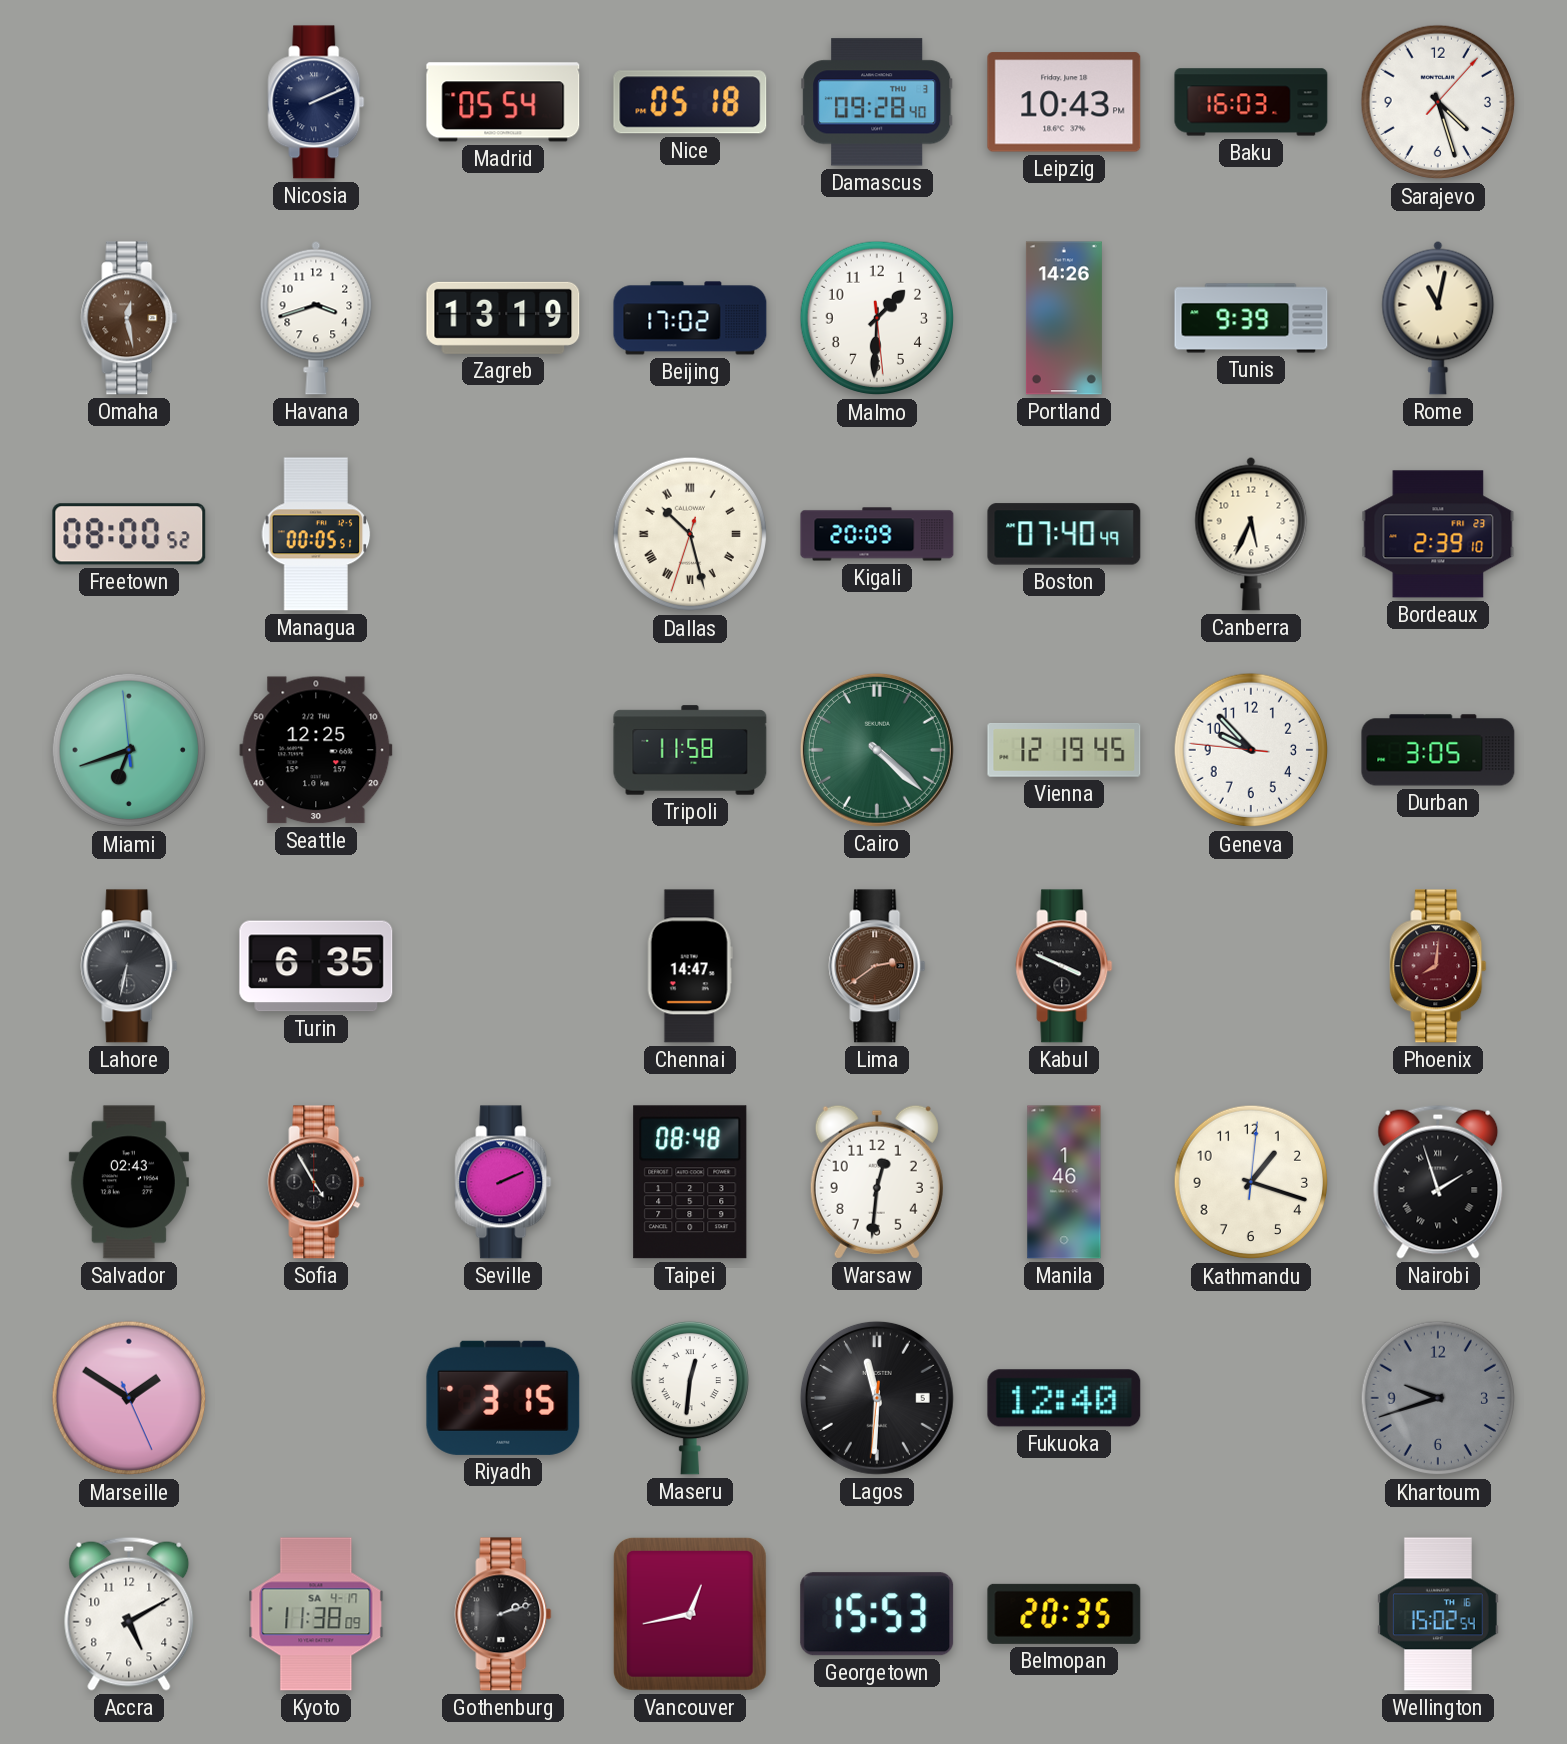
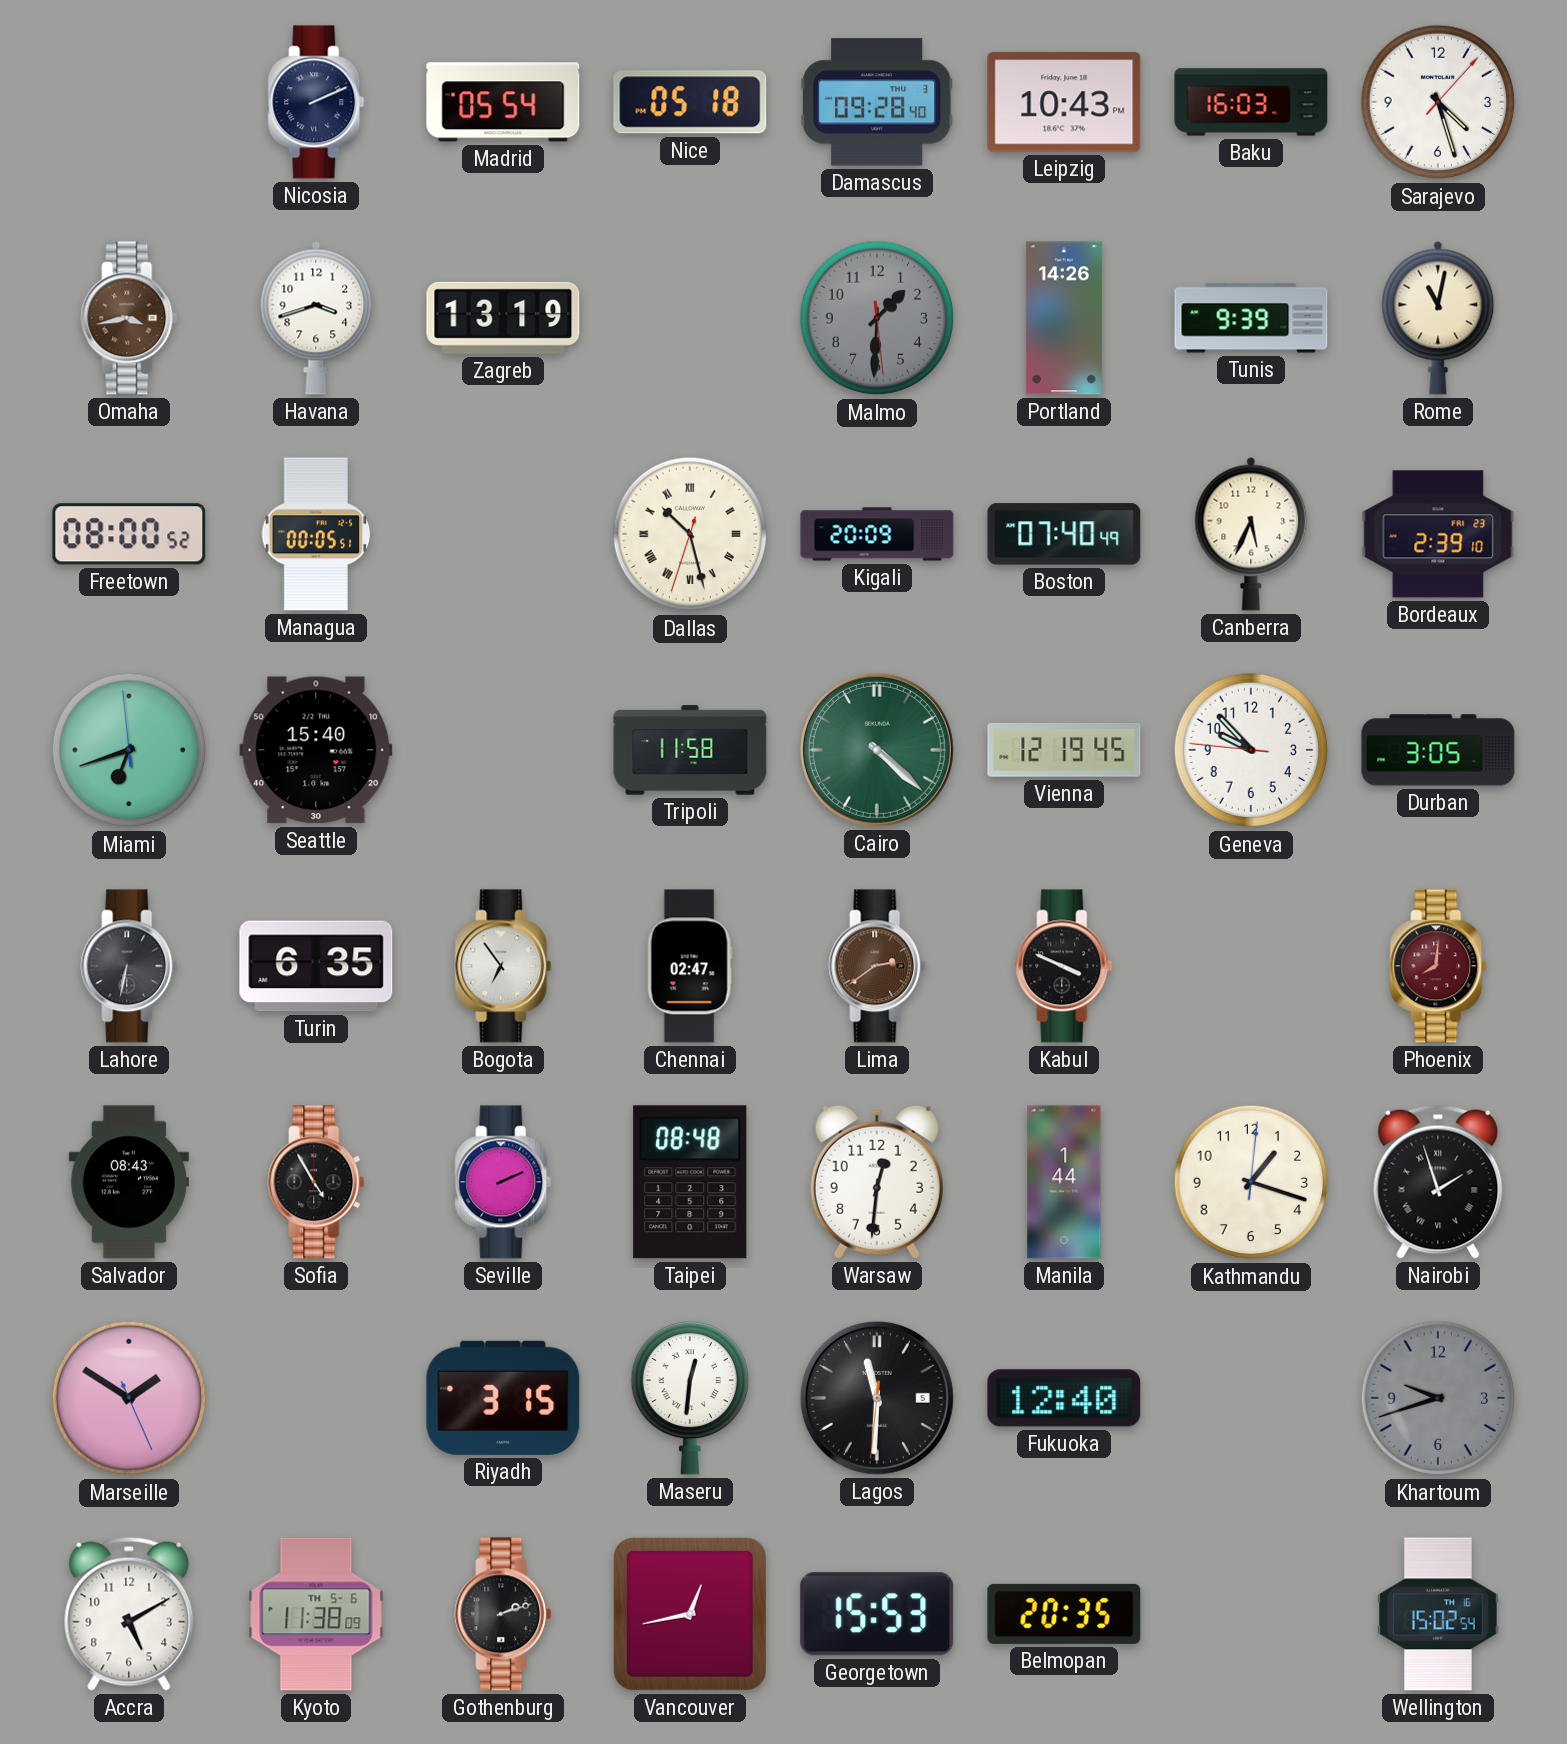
Omaha: 12:28 -> 3:43
Beijing: 17:02 -> none
Malmo dial: white -> grey
Seattle: 12:25 -> 15:40
Bogota: none -> 6:54
Chennai: 14:47 -> 02:47
Salvador: 02:43 -> 08:43
Manila: 1:46 -> 1:44
Kyoto date: SA 4-17 -> TH 5-6
